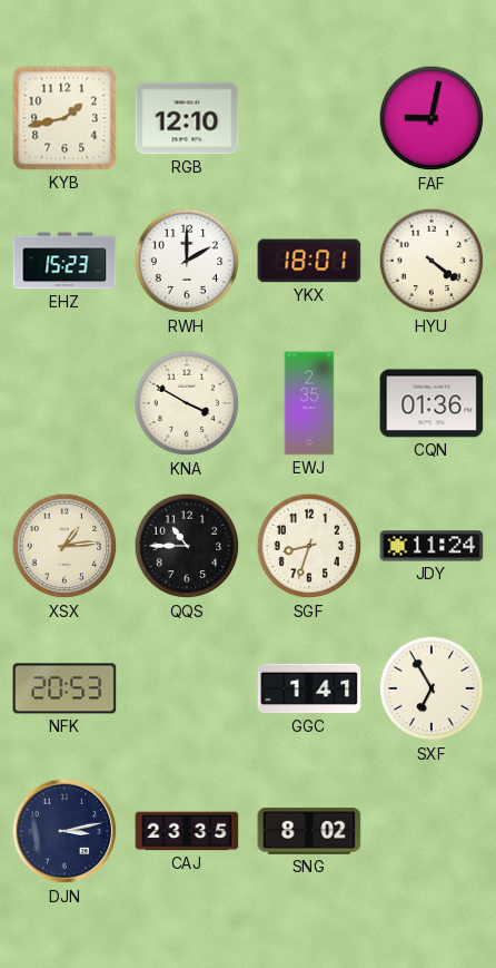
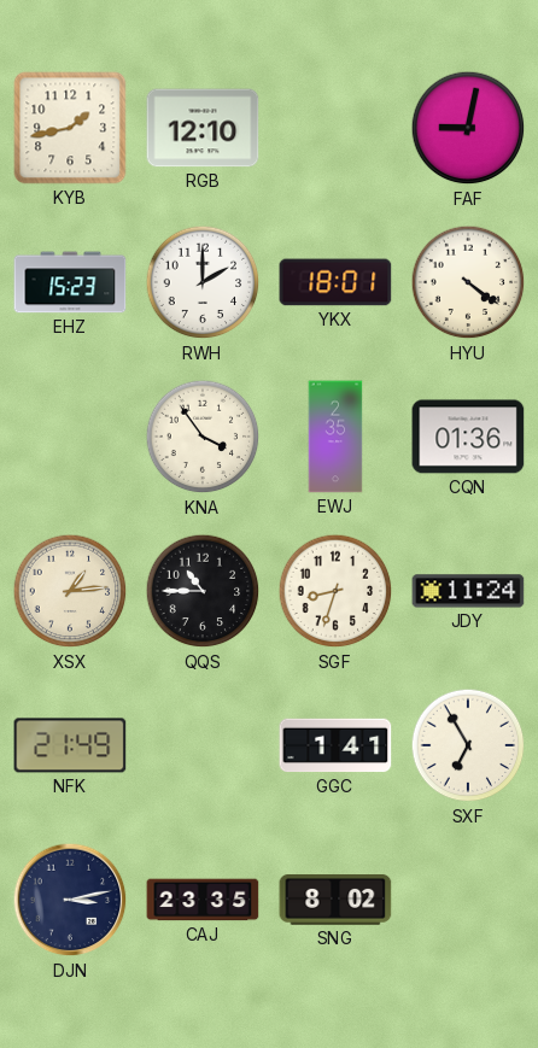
KNA: 3:50 -> 3:54
NFK: 20:53 -> 21:49
